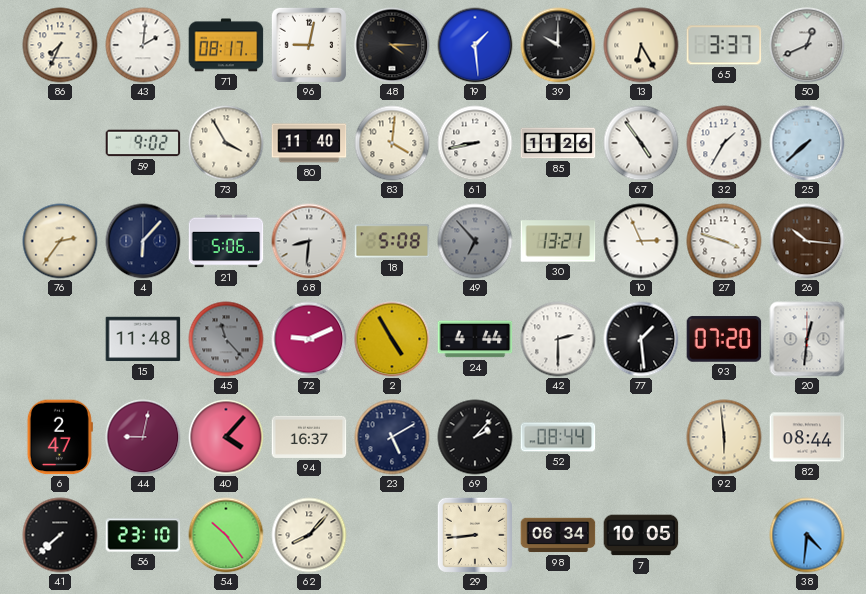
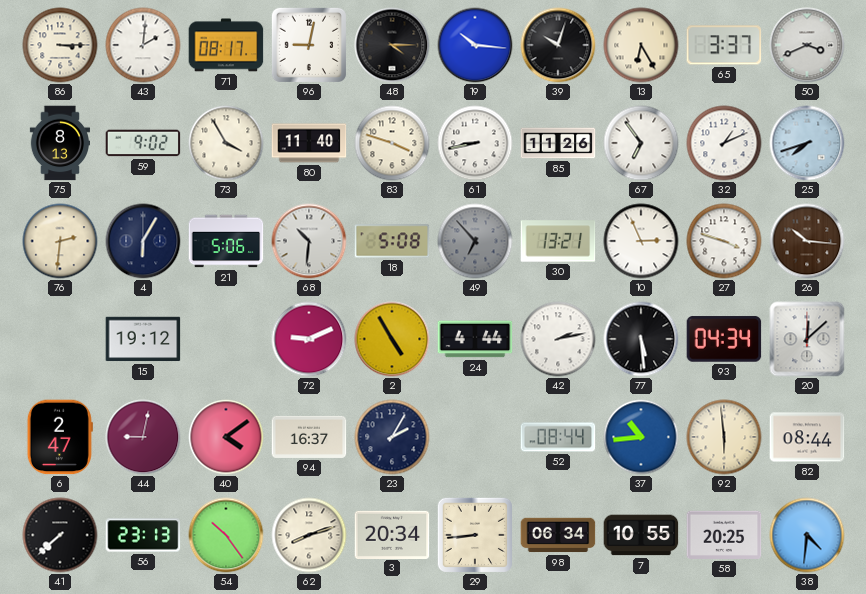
86: 7:34 -> 3:15
19: 1:29 -> 10:16
39: 10:00 -> 10:03
50: 12:41 -> 3:41
75: none -> 8:13
83: 4:01 -> 3:48
67: 4:54 -> 6:54
32: 1:35 -> 1:11
25: 7:38 -> 7:42
76: 2:36 -> 2:31
4: 6:07 -> 6:05
68: 8:31 -> 10:31
15: 11:48 -> 19:12
45: 11:23 -> none
42: 2:30 -> 2:13
77: 1:29 -> 5:29
93: 07:20 -> 04:34
20: 12:31 -> 12:08
40: 4:07 -> 4:09
23: 5:10 -> 2:05
69: 2:07 -> none
37: none -> 10:44
56: 23:10 -> 23:13
62: 8:07 -> 8:12
3: none -> 20:34
7: 10:05 -> 10:55
58: none -> 20:25
